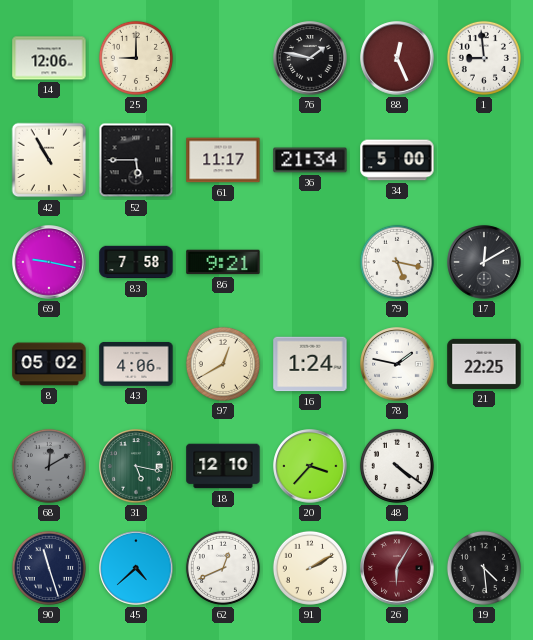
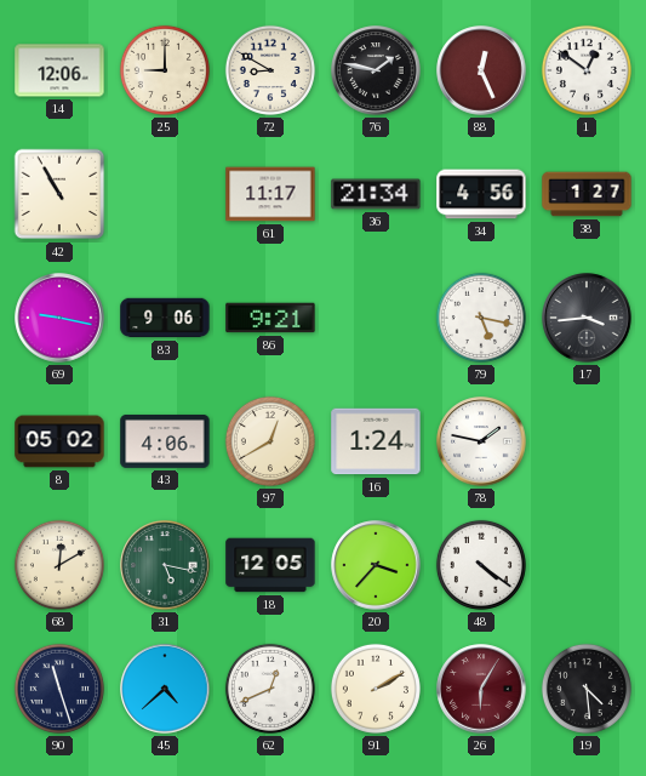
72: none -> 8:50
1: 8:59 -> 12:51
52: 5:45 -> none
34: 5:00 -> 4:56
38: none -> 1:27
83: 7:58 -> 9:06
17: 12:10 -> 3:44
21: 22:25 -> none
68 dial: grey -> cream
18: 12:10 -> 12:05
